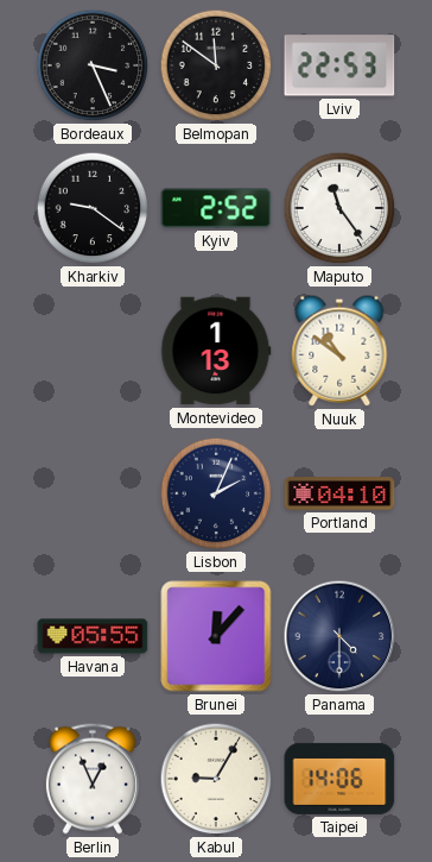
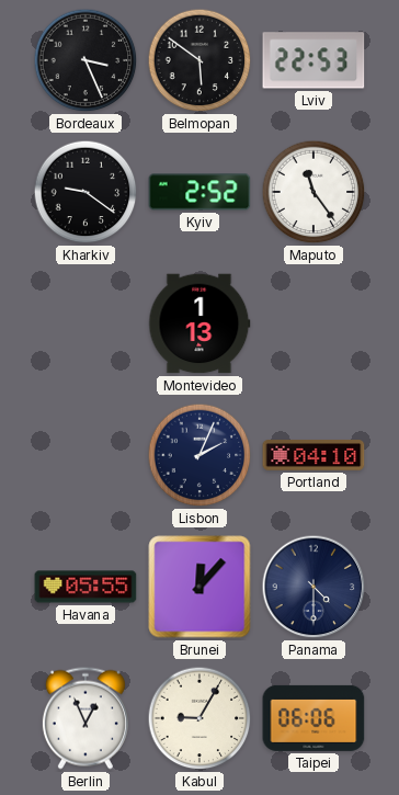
Belmopan: 11:51 -> 5:51
Nuuk: 10:51 -> none
Taipei: 14:06 -> 06:06
